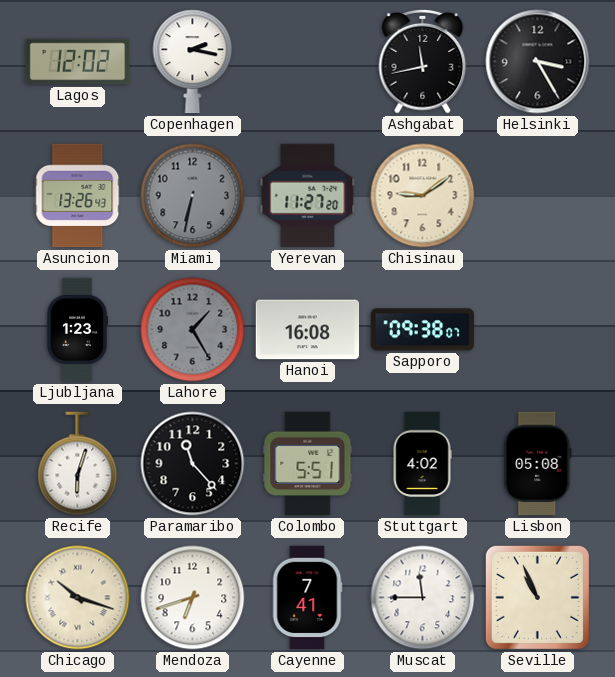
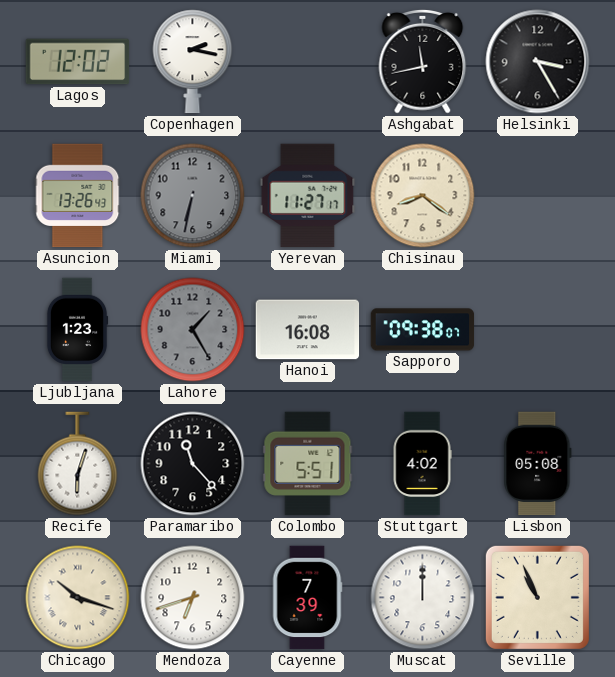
Yerevan: 11:27:20 -> 11:27:17
Chisinau: 9:09 -> 8:21
Cayenne: 7:41 -> 7:39
Muscat: 11:45 -> 12:00
